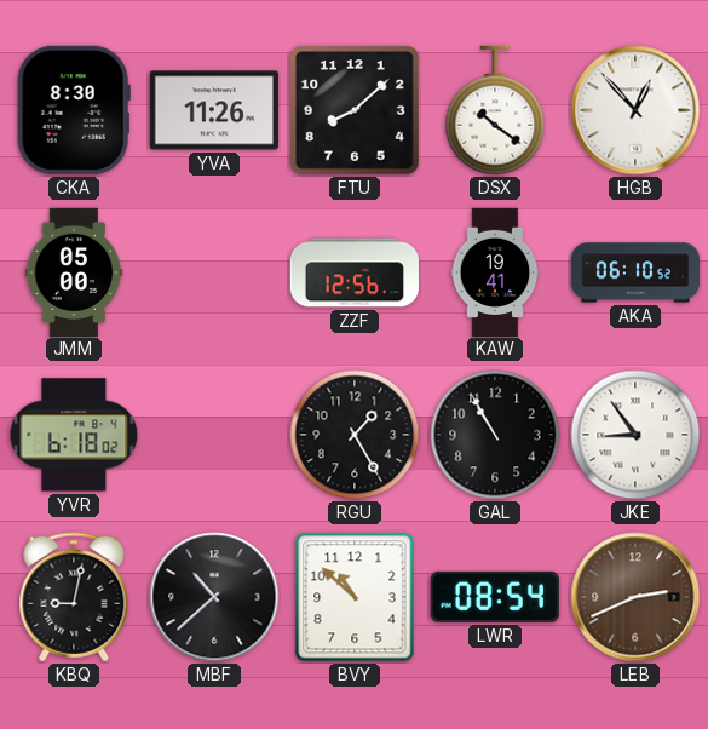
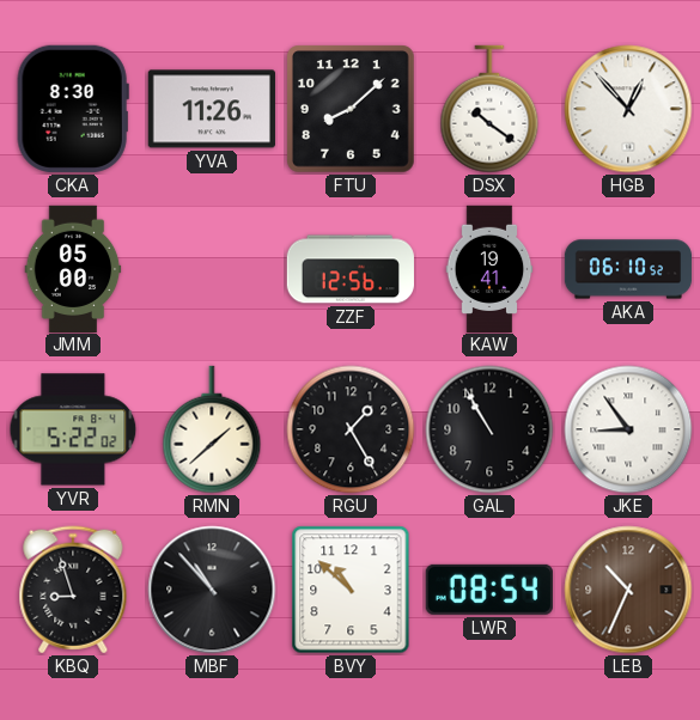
YVR: 6:18 -> 5:22
RMN: none -> 1:38
KBQ: 9:02 -> 8:57
MBF: 10:38 -> 10:53
LEB: 2:41 -> 10:34
